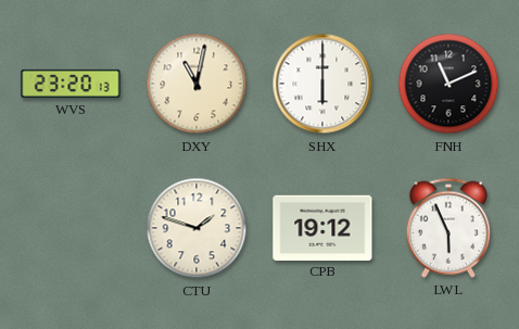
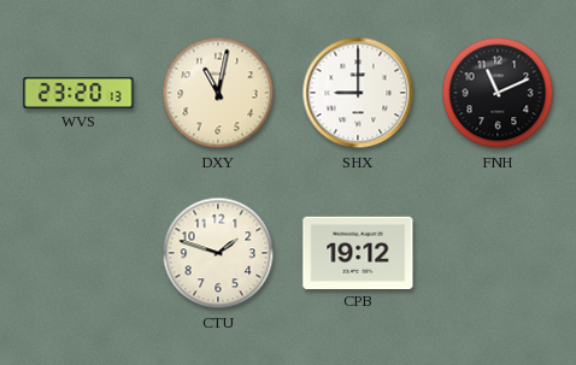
SHX: 6:00 -> 9:00
LWL: 5:56 -> none
